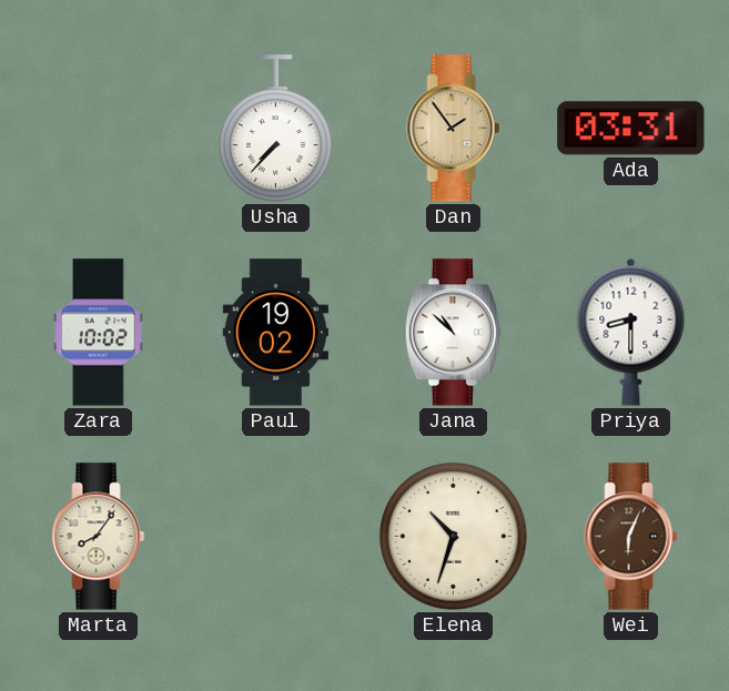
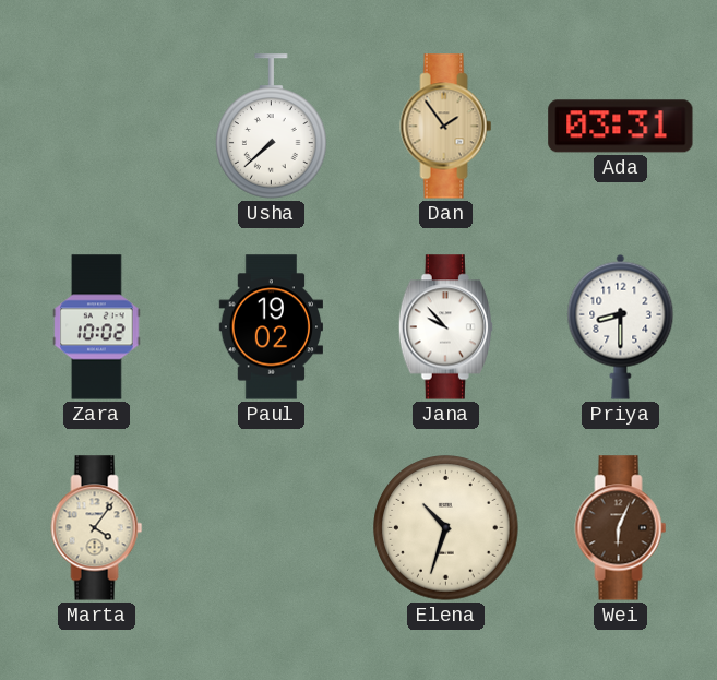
Usha: 7:37 -> 7:38
Jana: 10:52 -> 9:53
Marta: 8:06 -> 4:06
